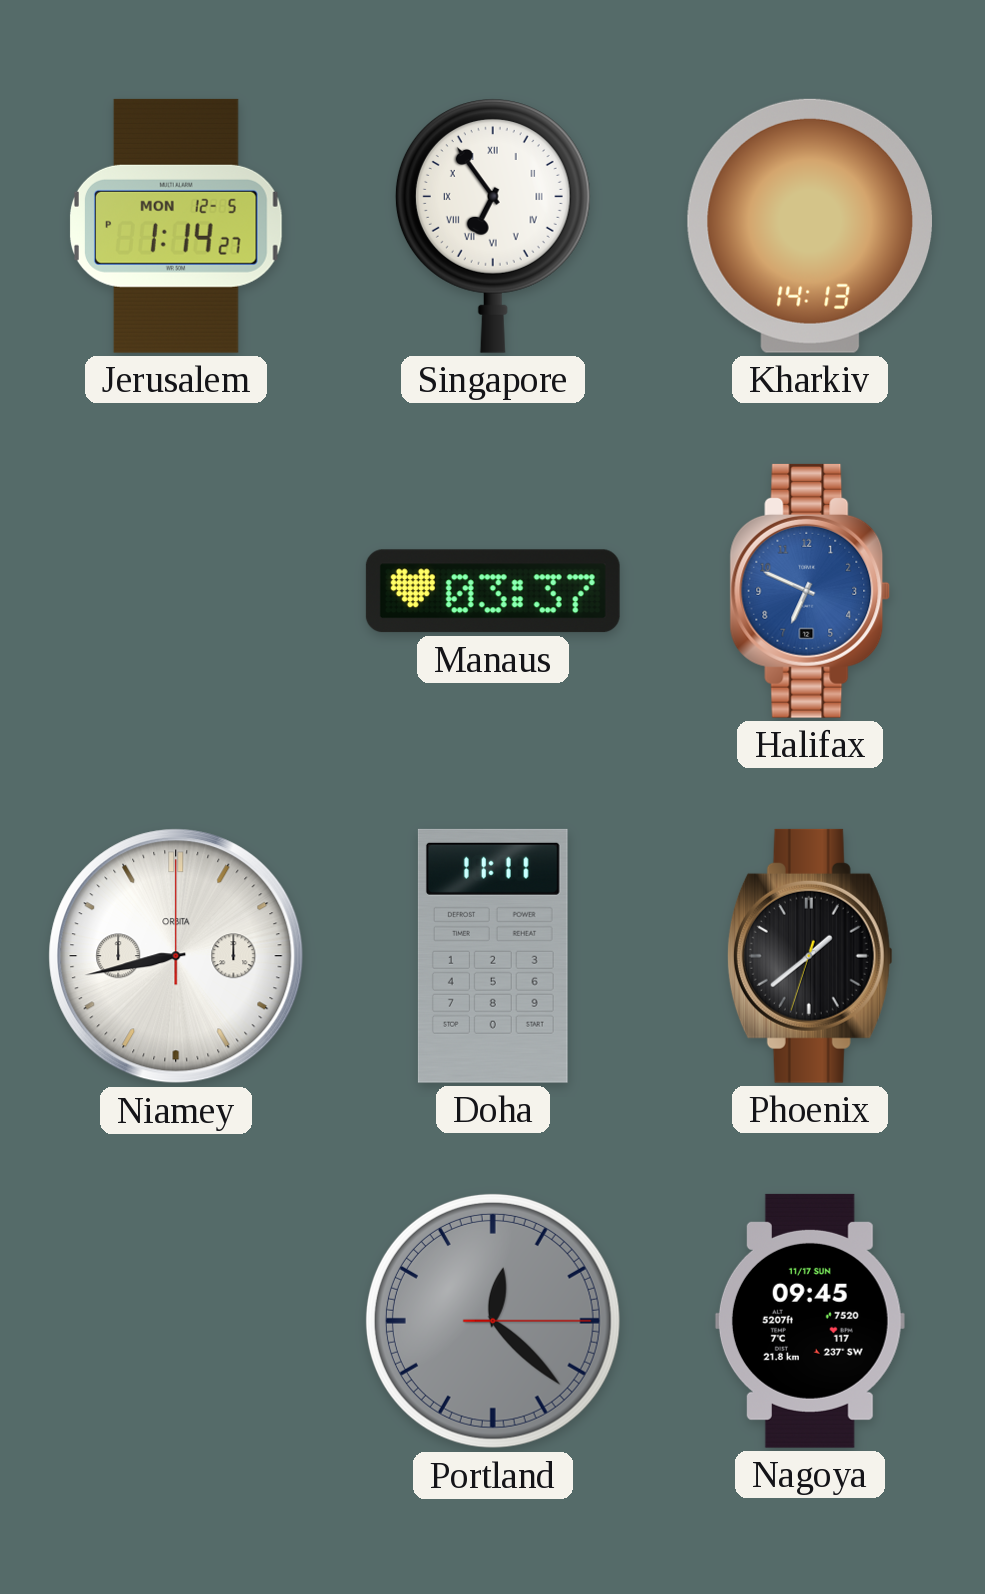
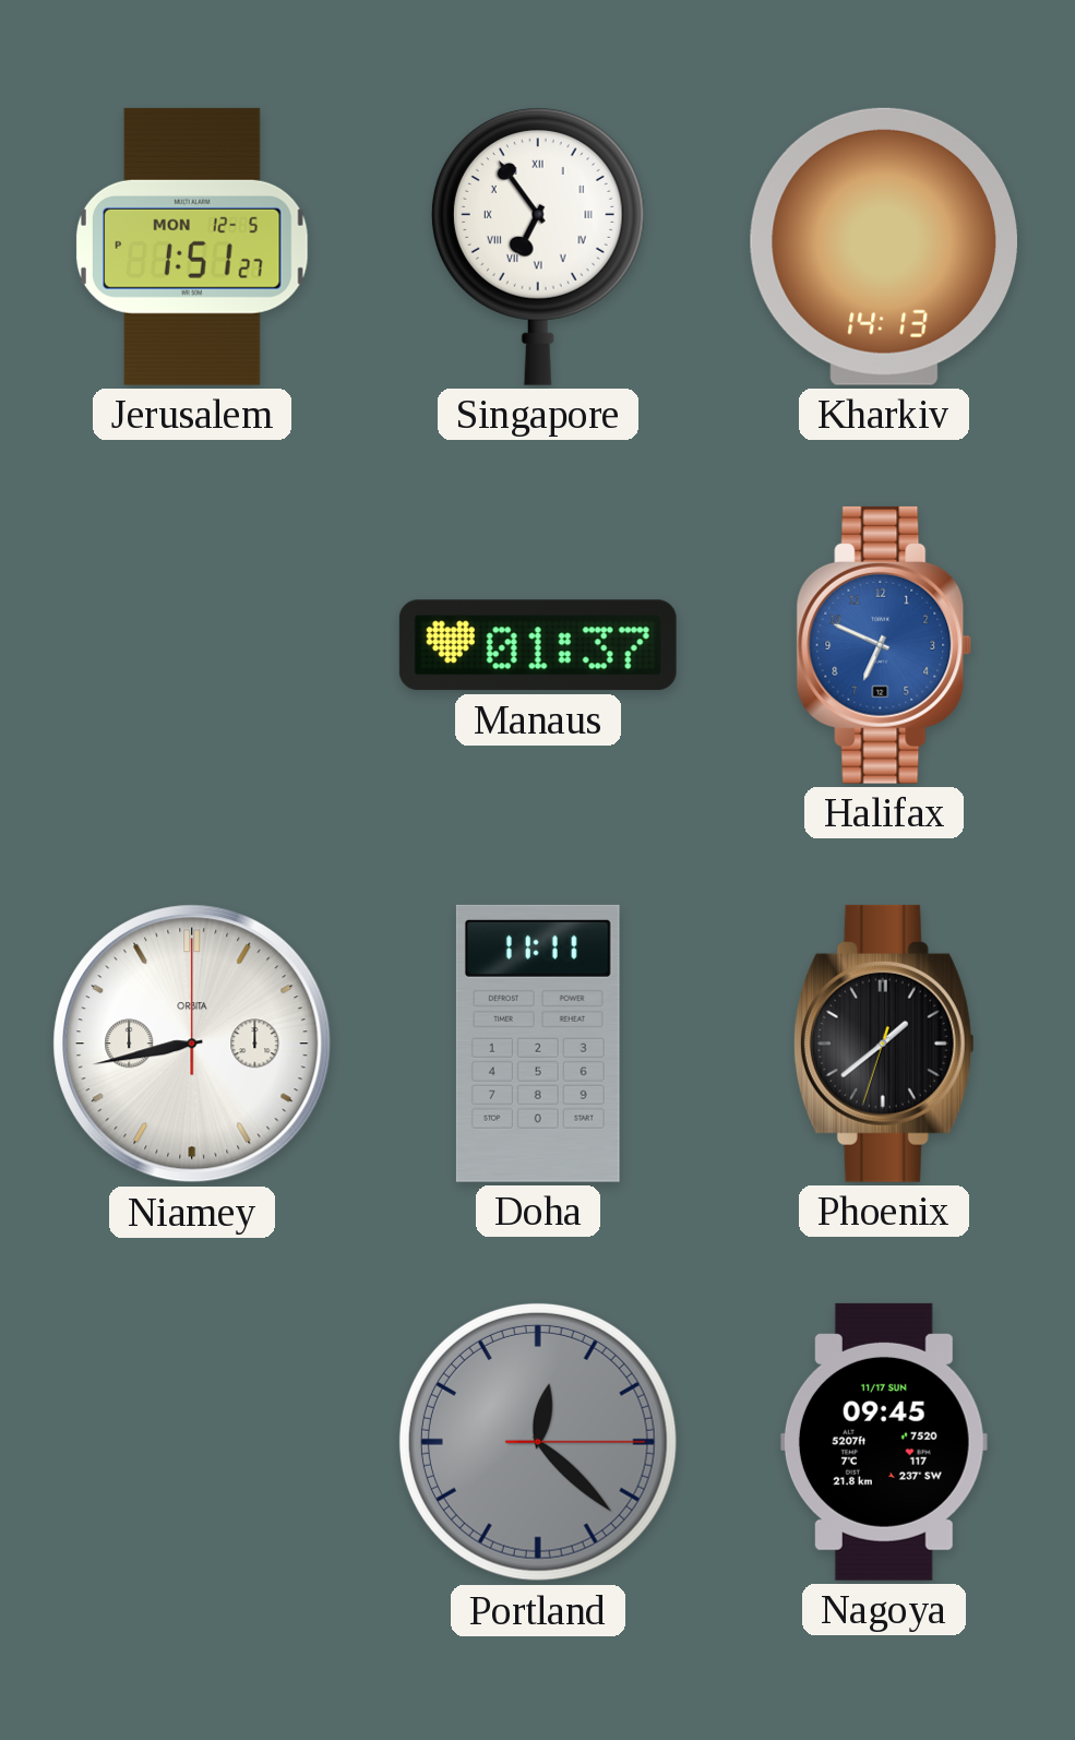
Jerusalem: 1:14 -> 1:51
Manaus: 03:37 -> 01:37
